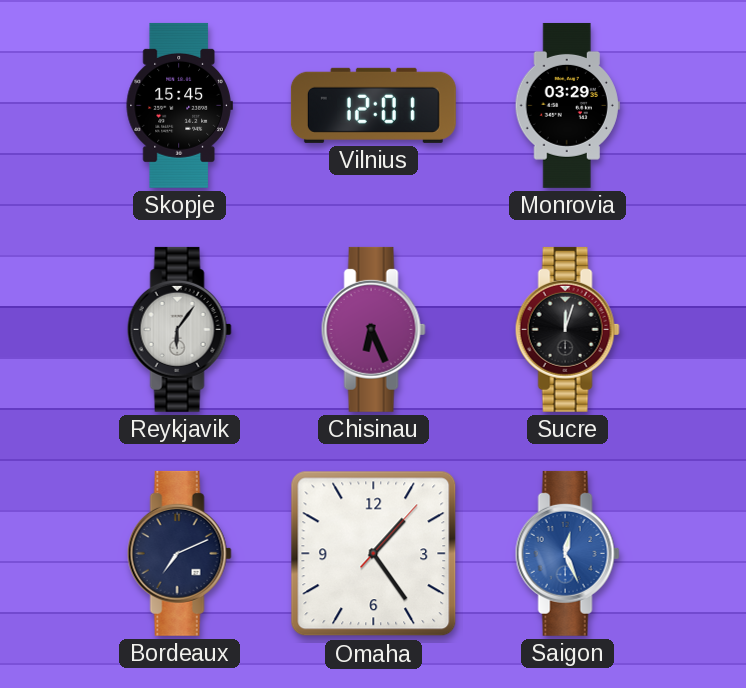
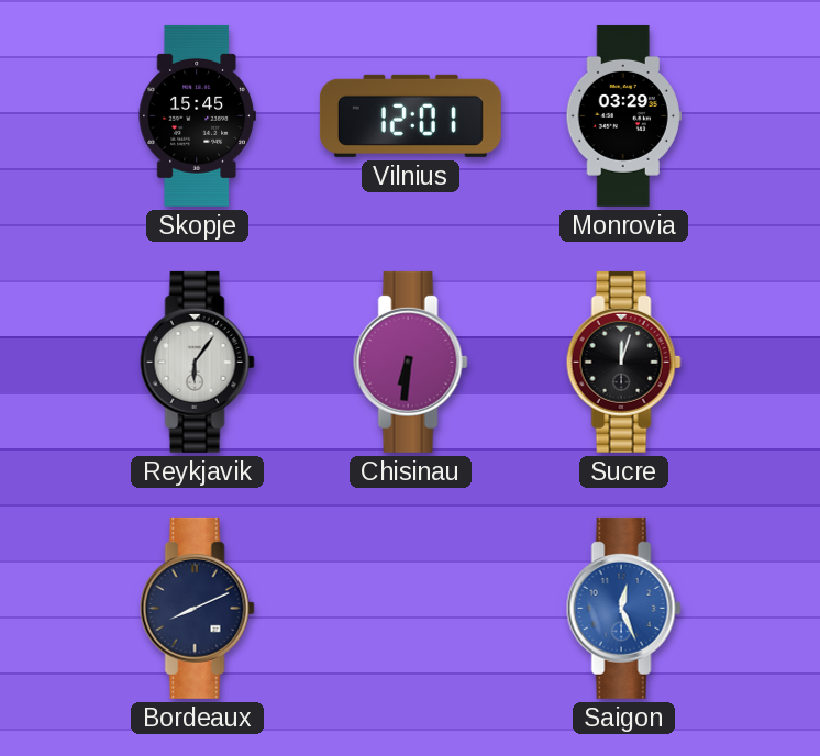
Chisinau: 6:26 -> 6:31
Bordeaux: 7:11 -> 8:11
Omaha: 1:24 -> none
